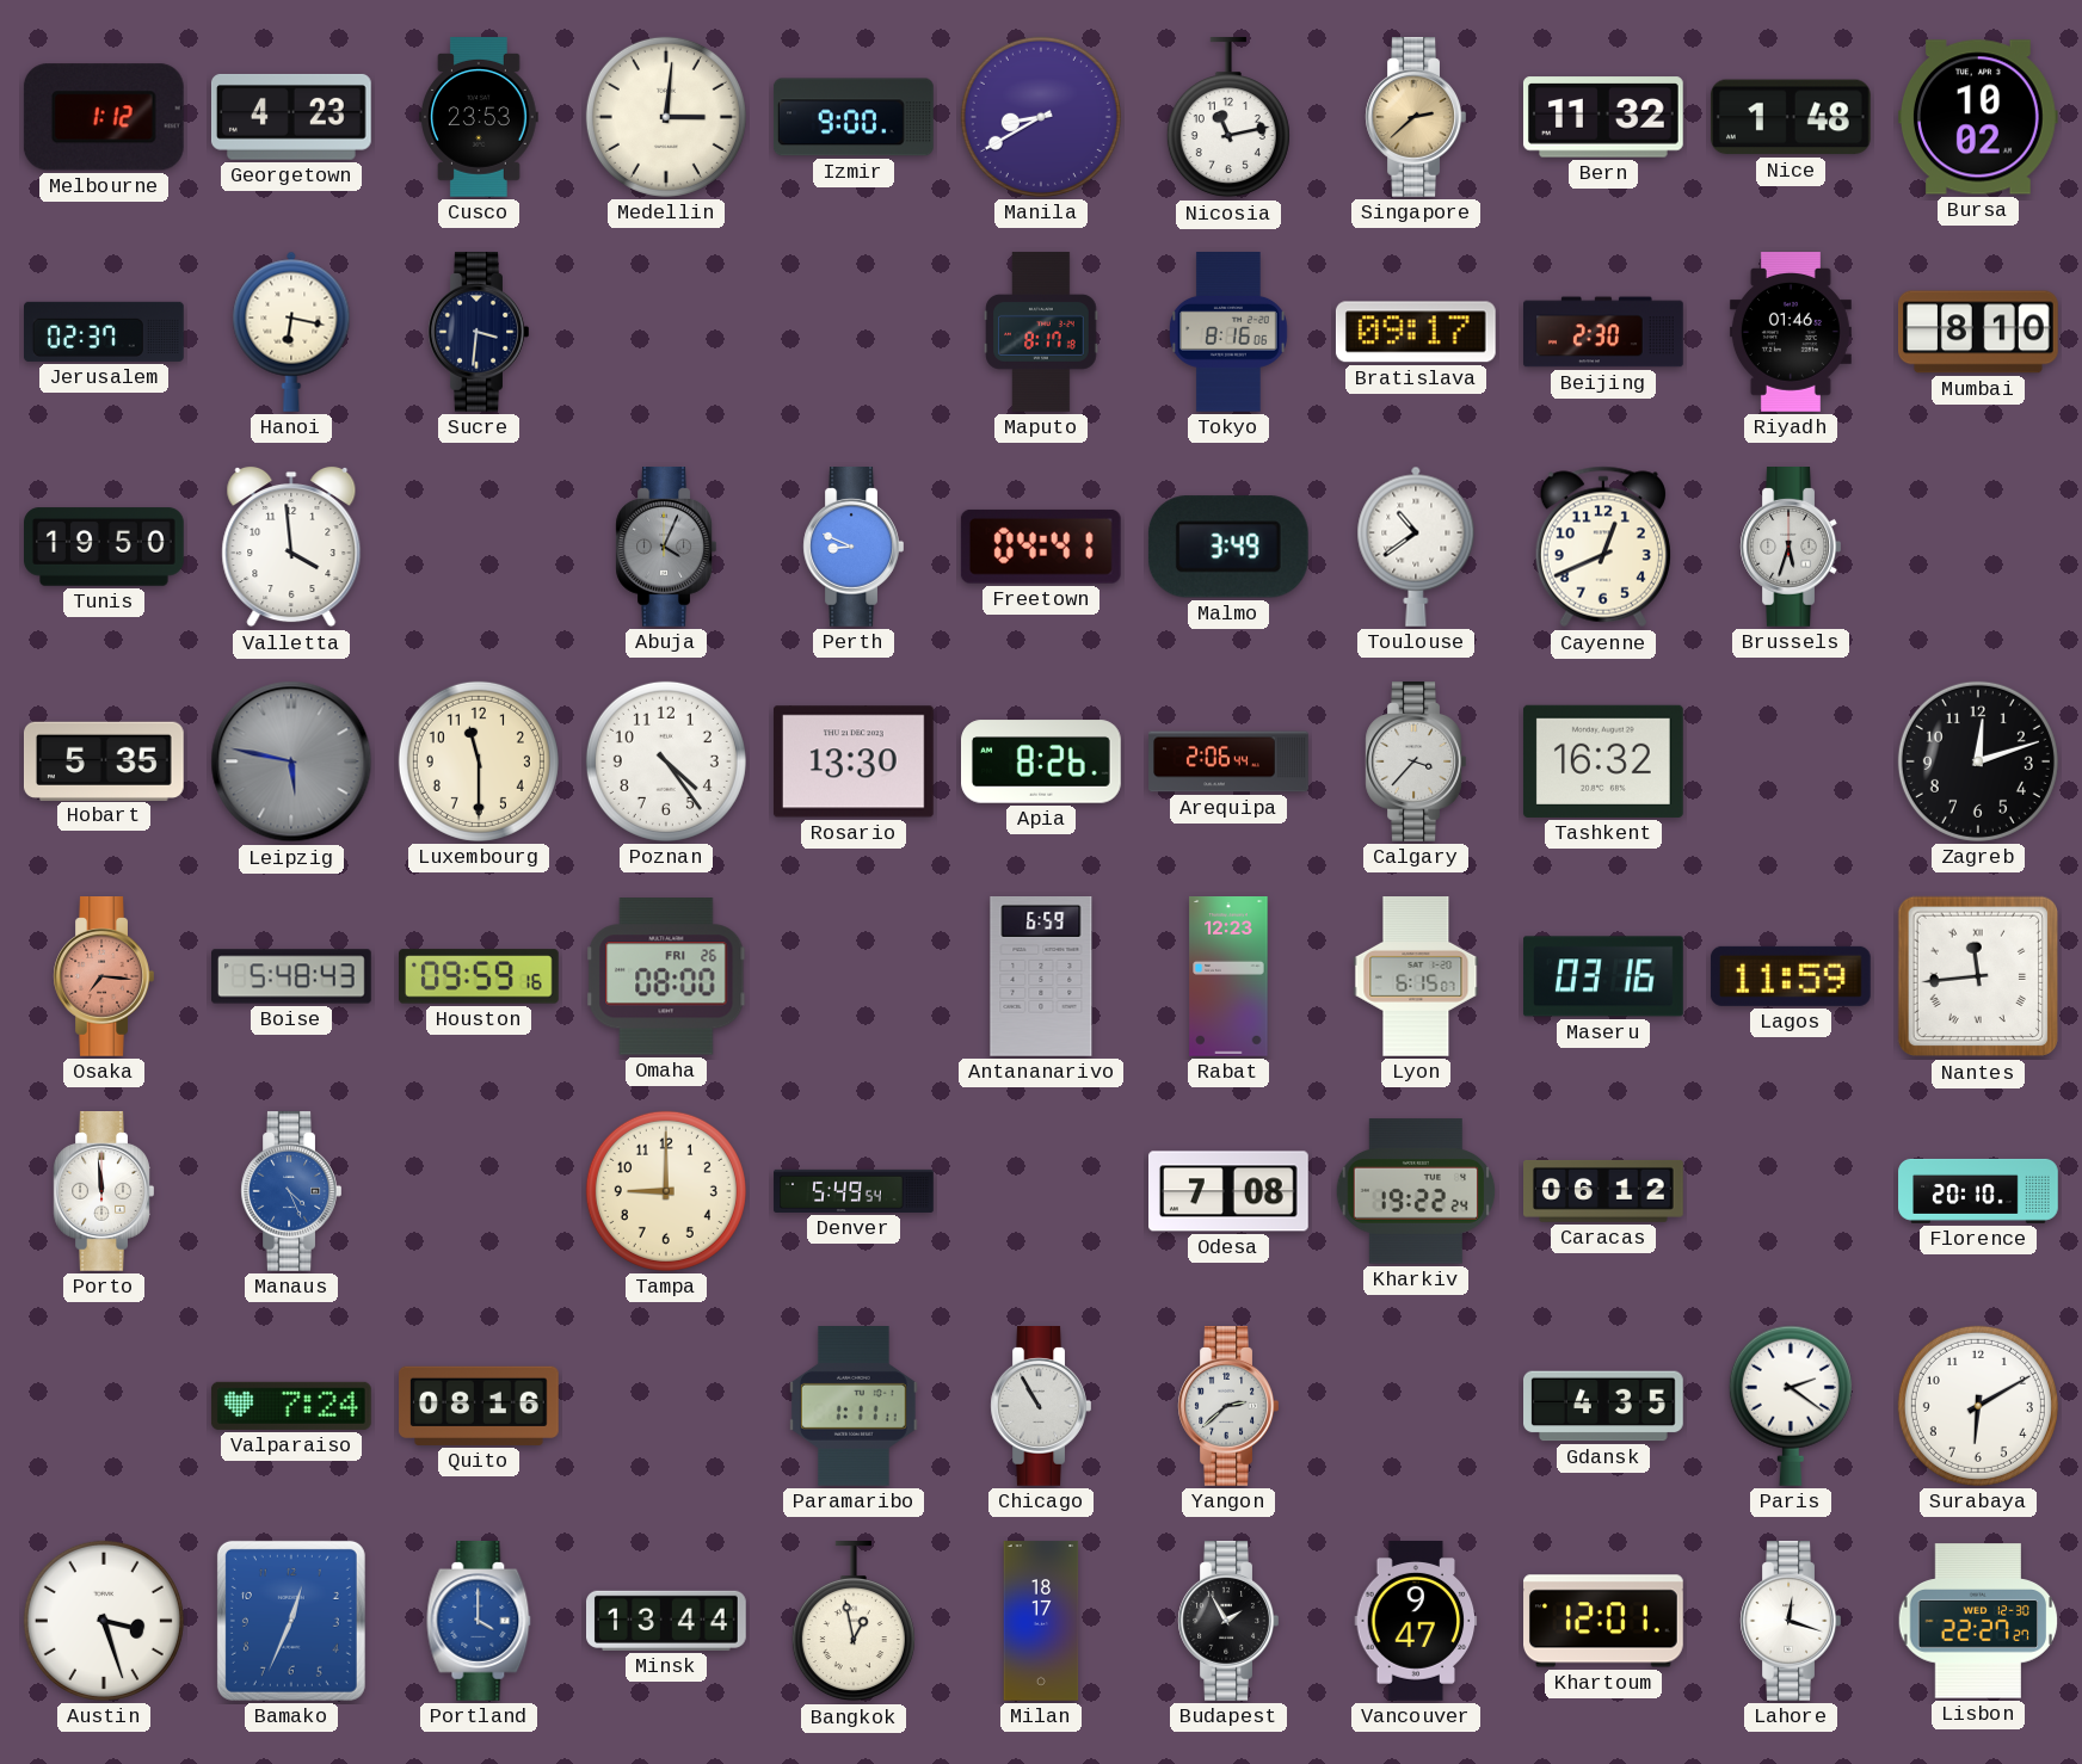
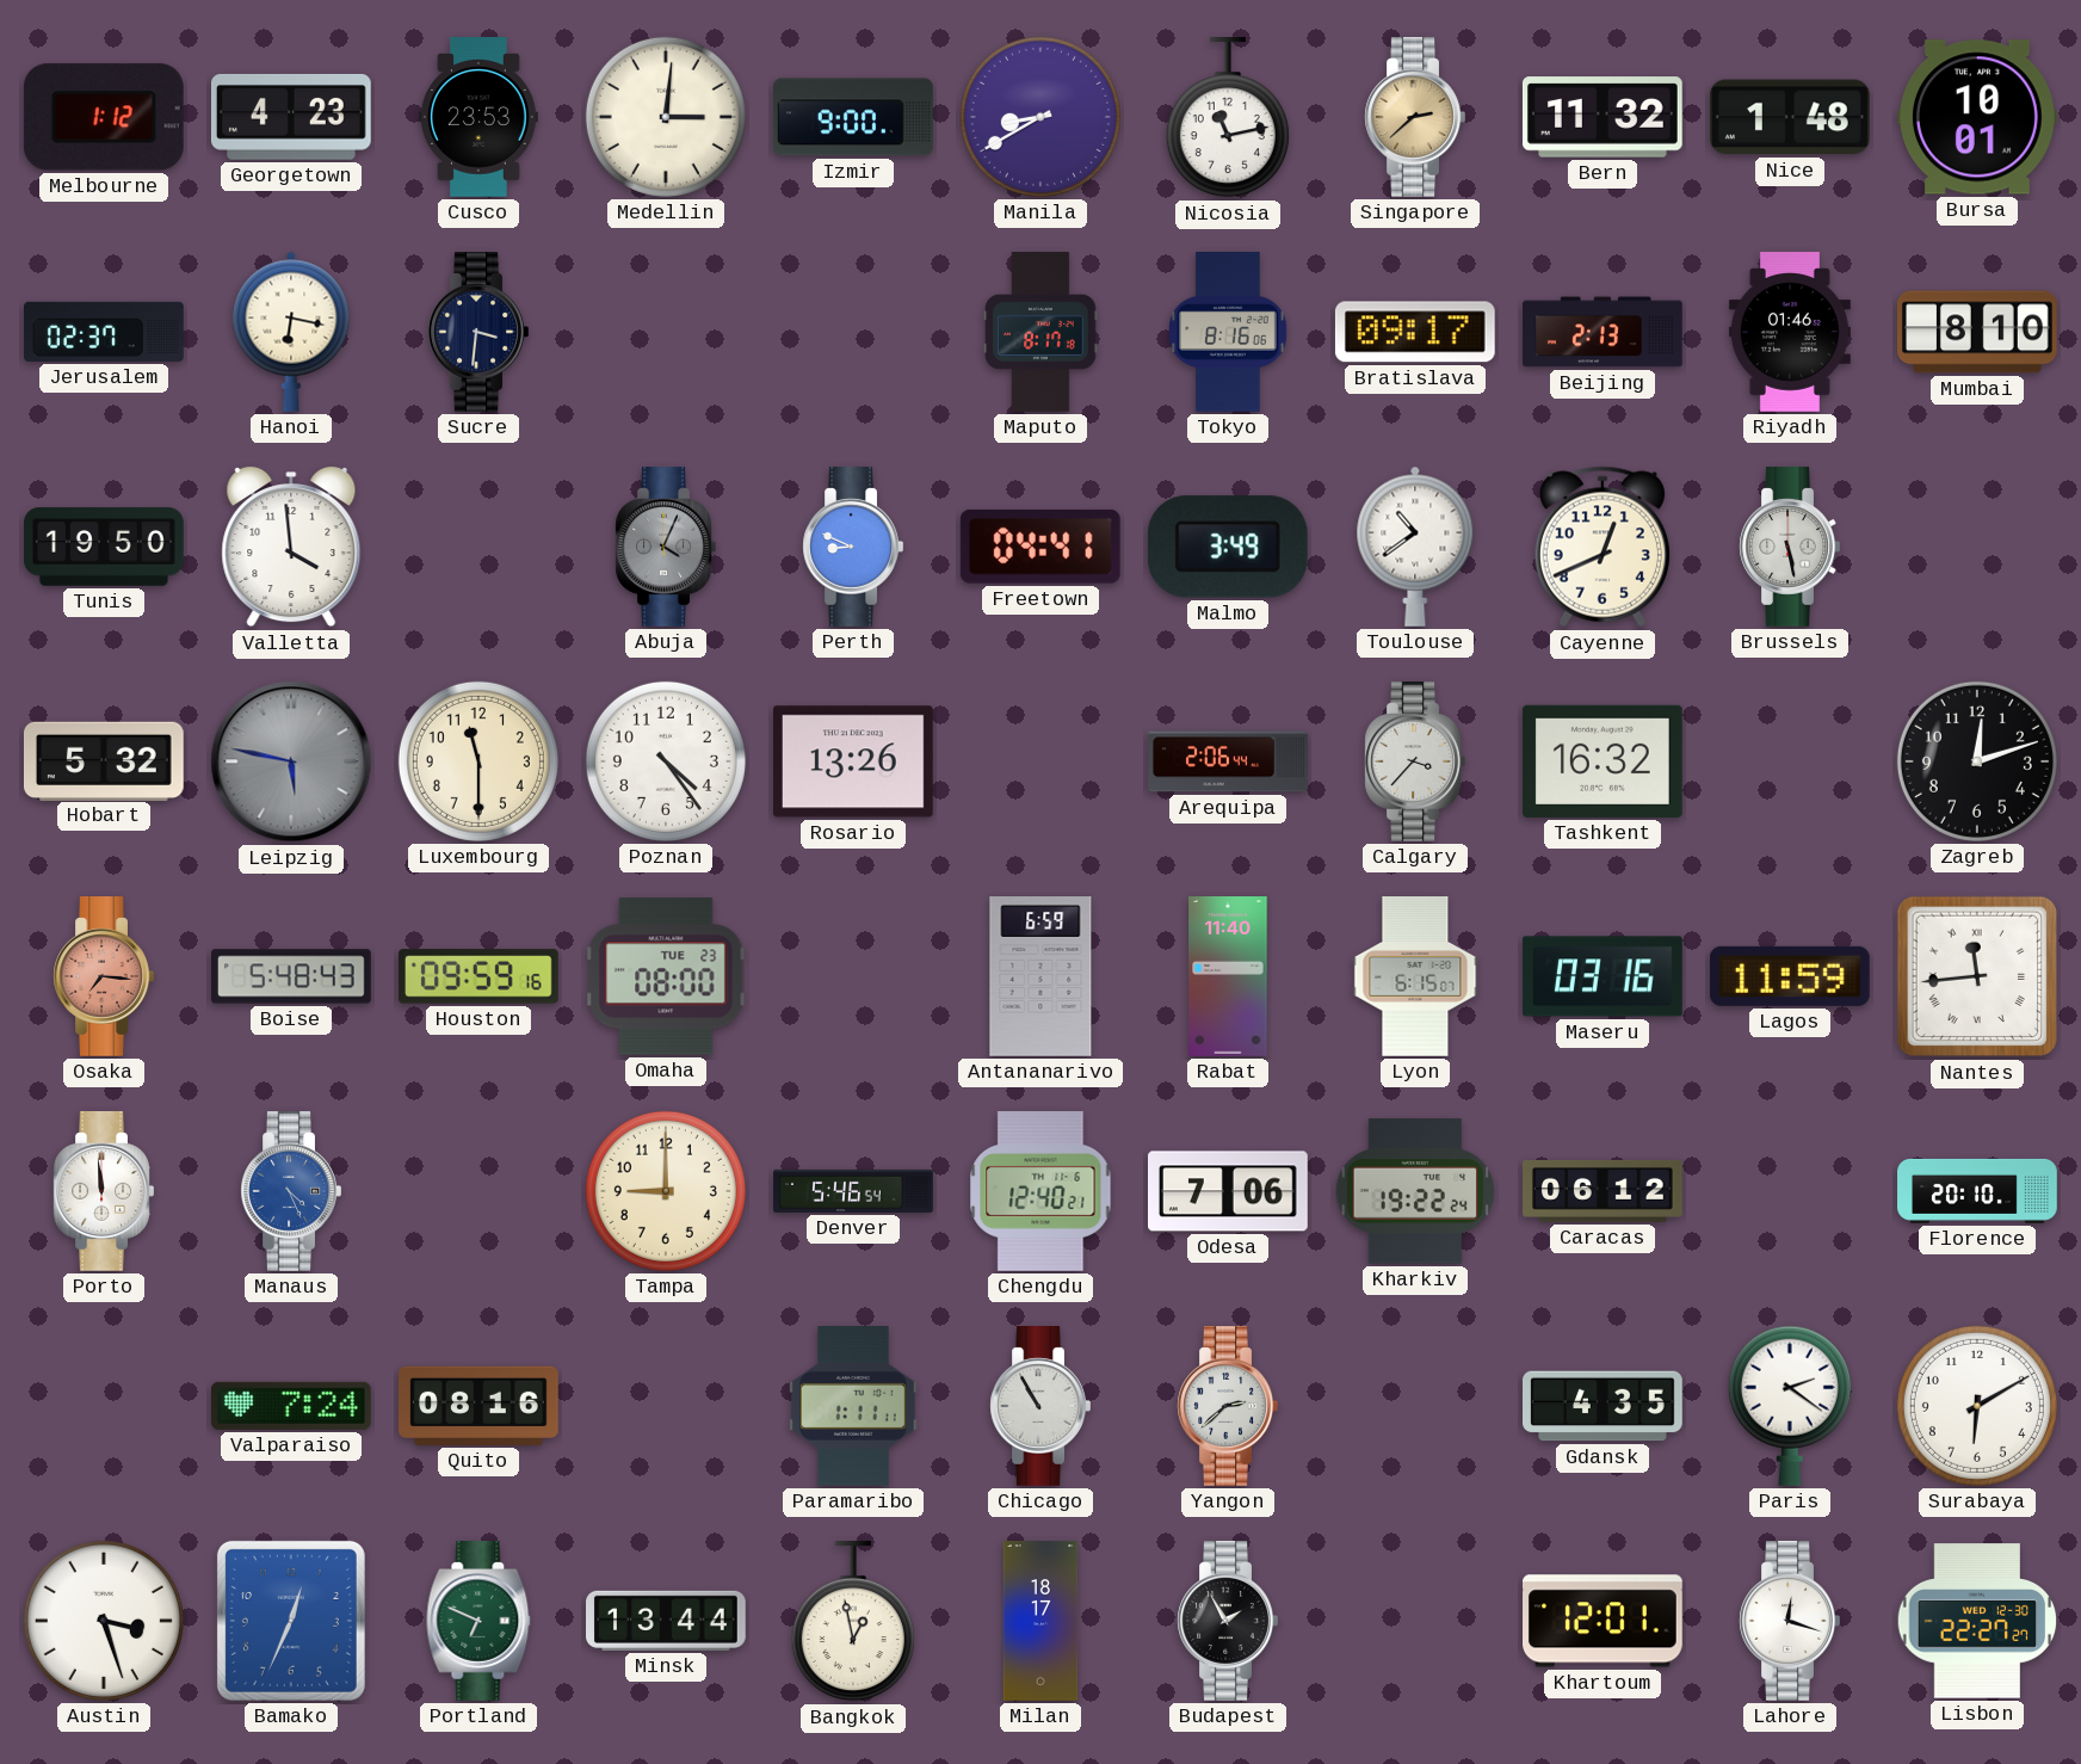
Bursa: 10:02 -> 10:01
Beijing: 2:30 -> 2:13
Brussels: 5:33 -> 5:28
Hobart: 5:35 -> 5:32
Rosario: 13:30 -> 13:26
Apia: 8:26 -> none
Omaha date: FRI 26 -> TUE 23
Rabat: 12:23 -> 11:40
Denver: 5:49 -> 5:46
Chengdu: none -> 12:40
Odesa: 7:08 -> 7:06
Portland: 4:00 -> 6:49
Portland dial: blue -> green
Vancouver: 9:47 -> none
